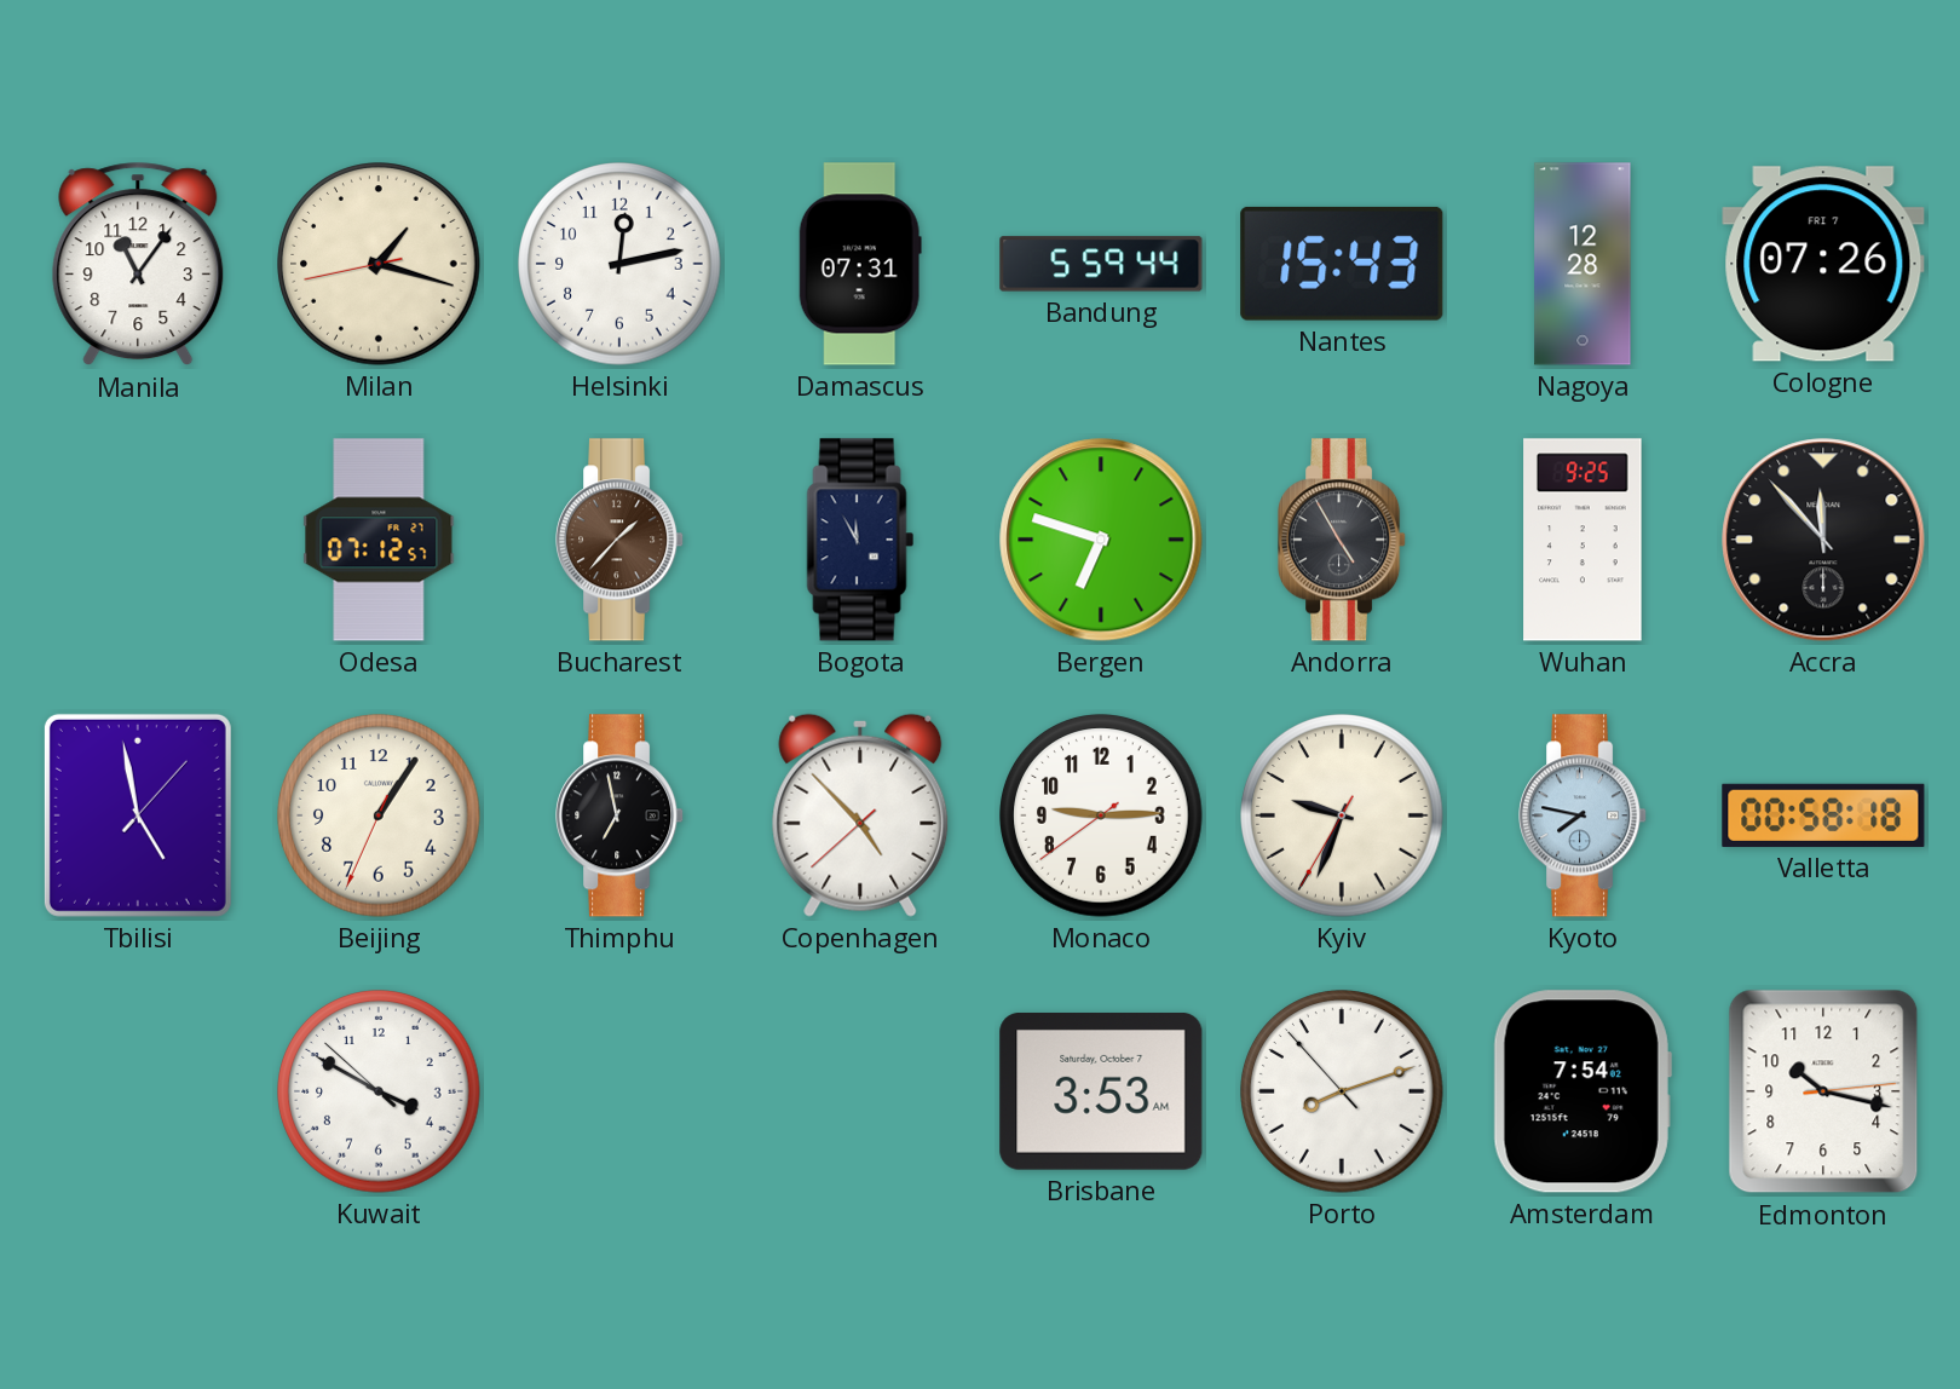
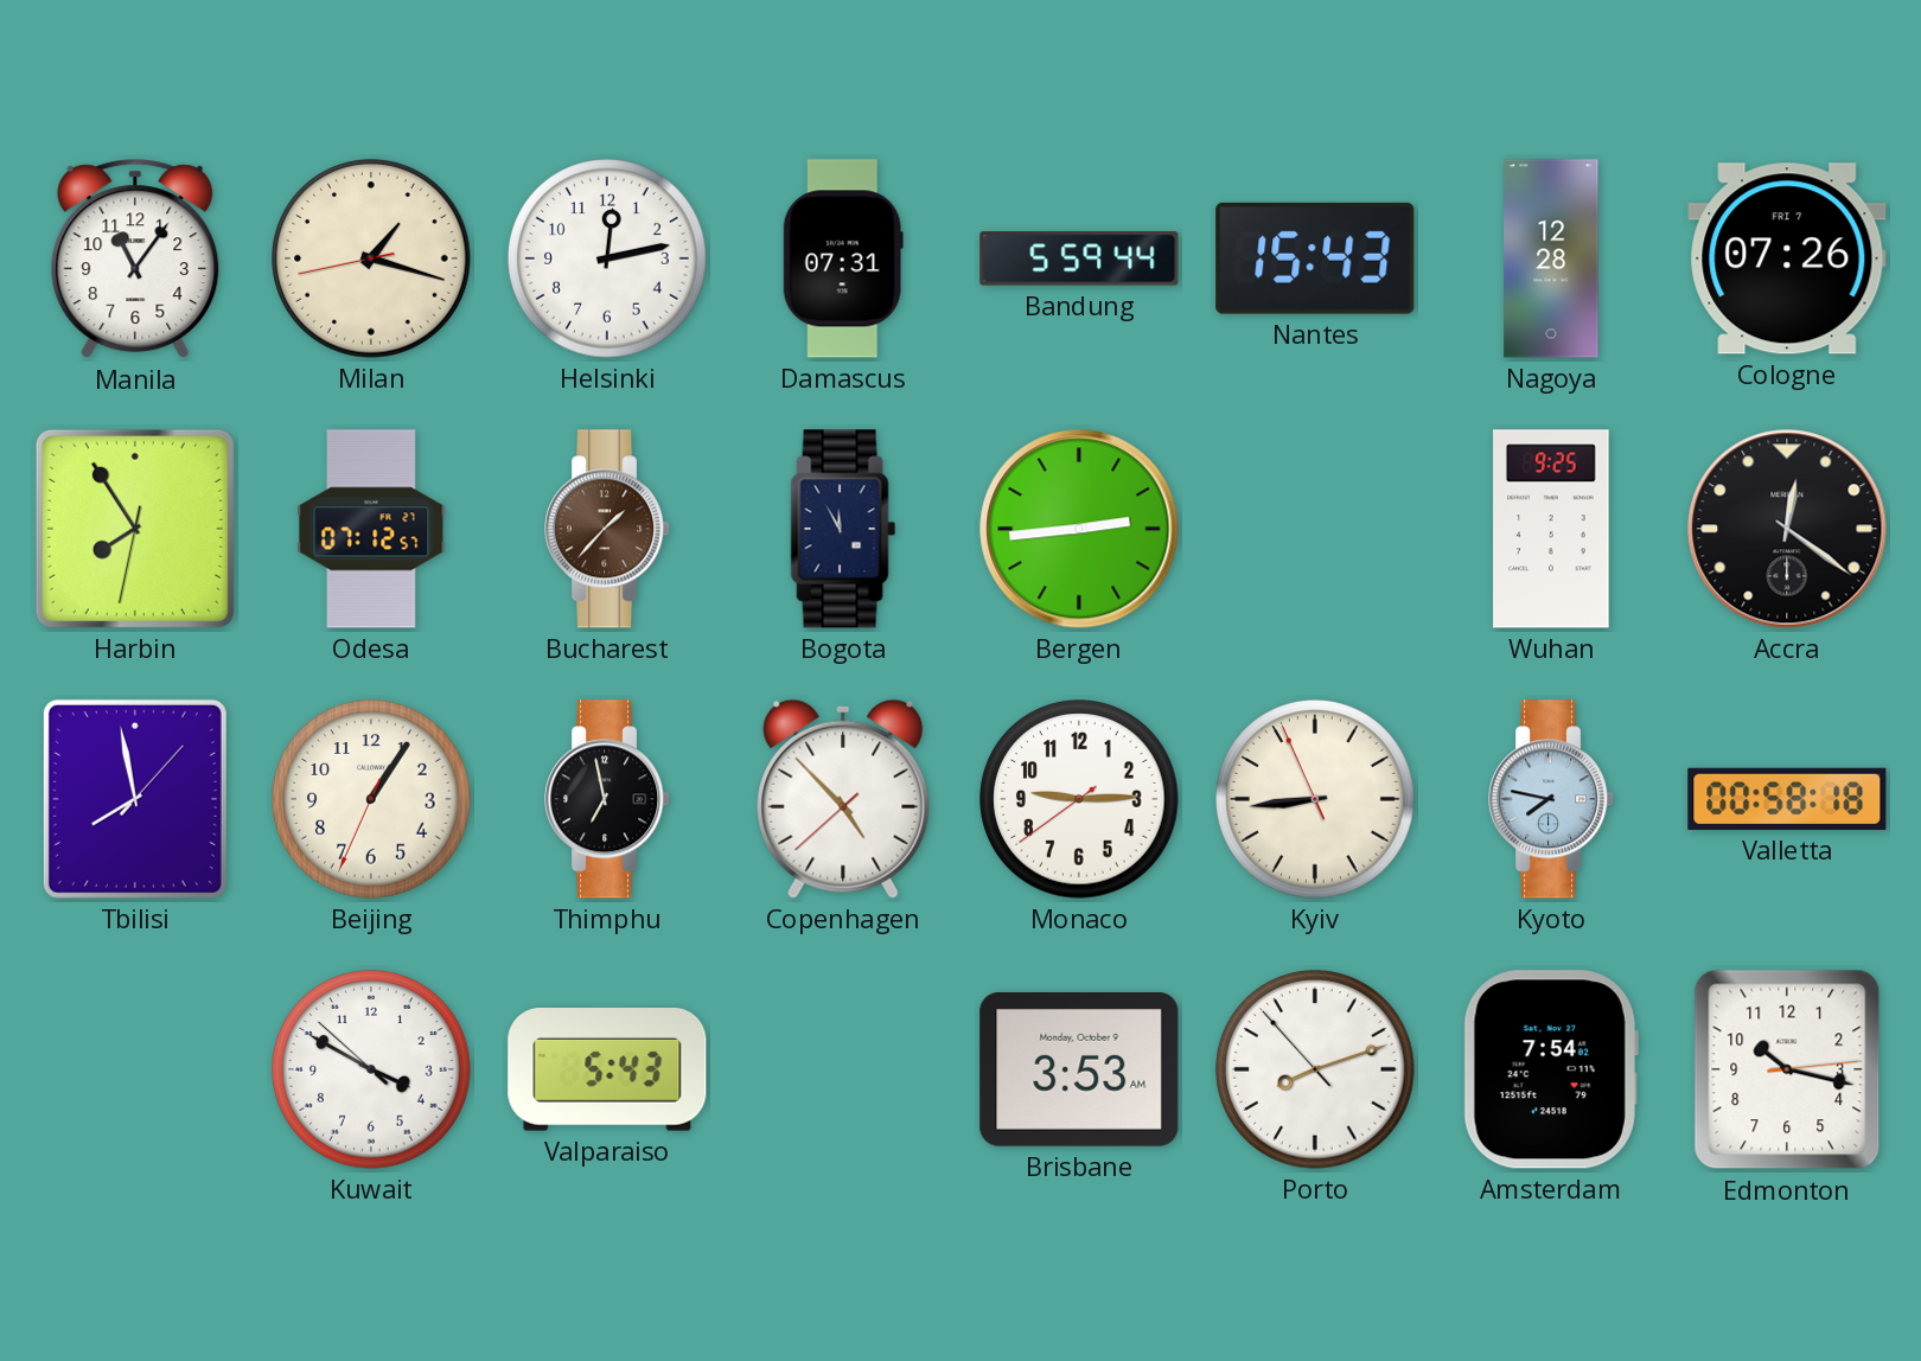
Harbin: none -> 7:54
Bergen: 6:48 -> 2:44
Andorra: 4:55 -> none
Accra: 11:53 -> 12:21
Tbilisi: 4:58 -> 7:58
Kyiv: 9:33 -> 8:43
Valparaiso: none -> 5:43
Brisbane date: Saturday, October 7 -> Monday, October 9
